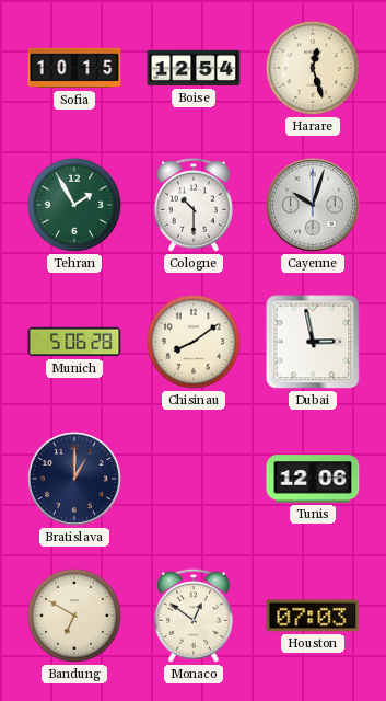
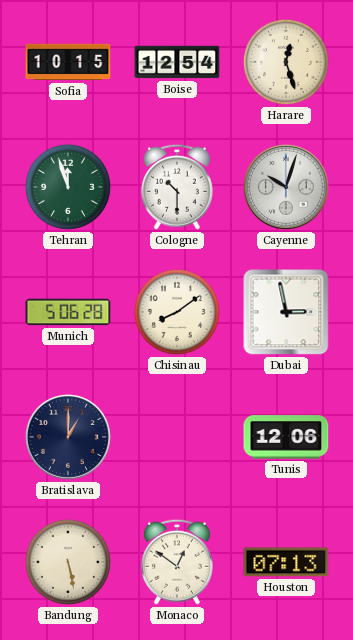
Tehran: 1:55 -> 11:57
Bandung: 6:50 -> 5:28
Houston: 07:03 -> 07:13
